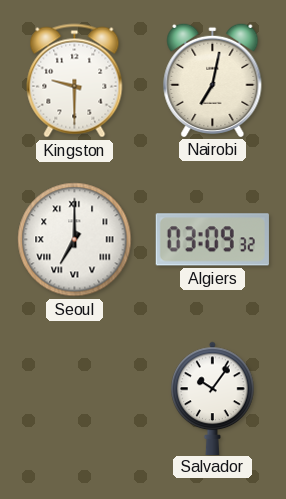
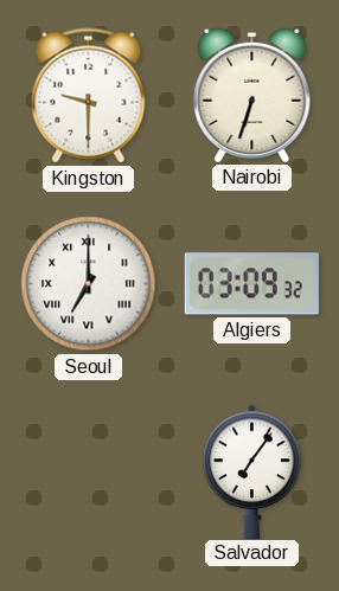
Nairobi: 7:02 -> 6:33
Salvador: 10:06 -> 7:06
